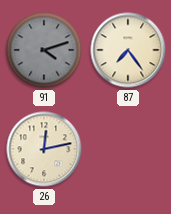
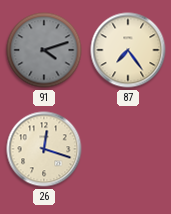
26: 12:13 -> 12:18
